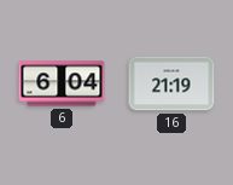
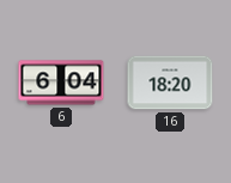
16: 21:19 -> 18:20
